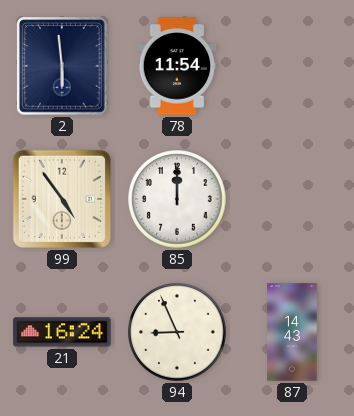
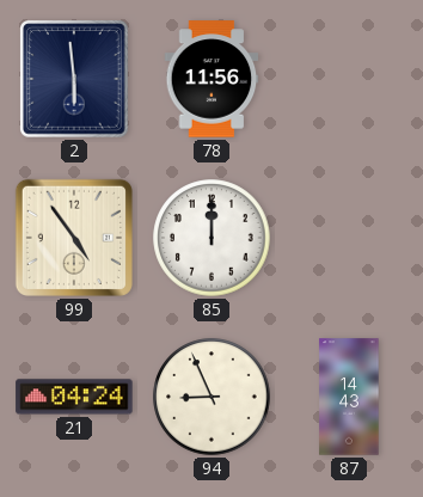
78: 11:54 -> 11:56
21: 16:24 -> 04:24
